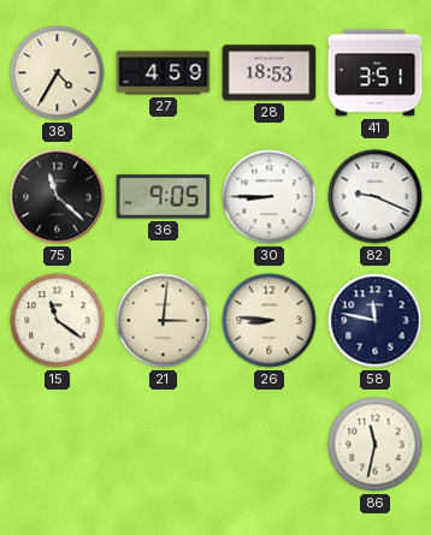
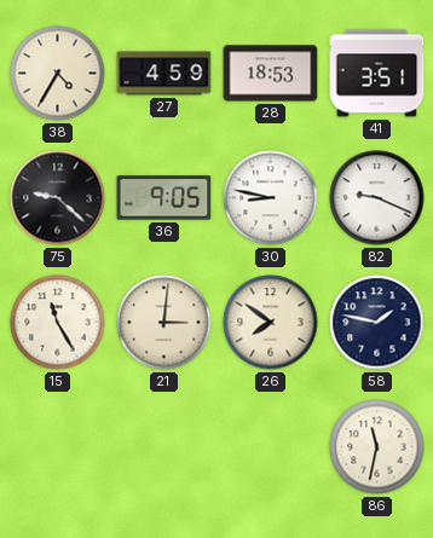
75: 11:22 -> 9:22
30: 8:45 -> 8:47
15: 11:21 -> 11:25
26: 8:46 -> 7:51
58: 11:47 -> 1:47
